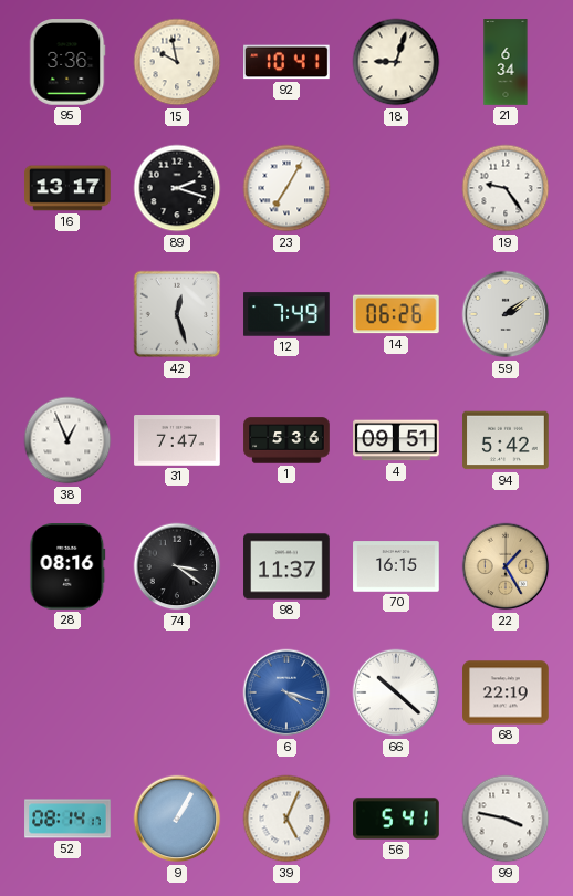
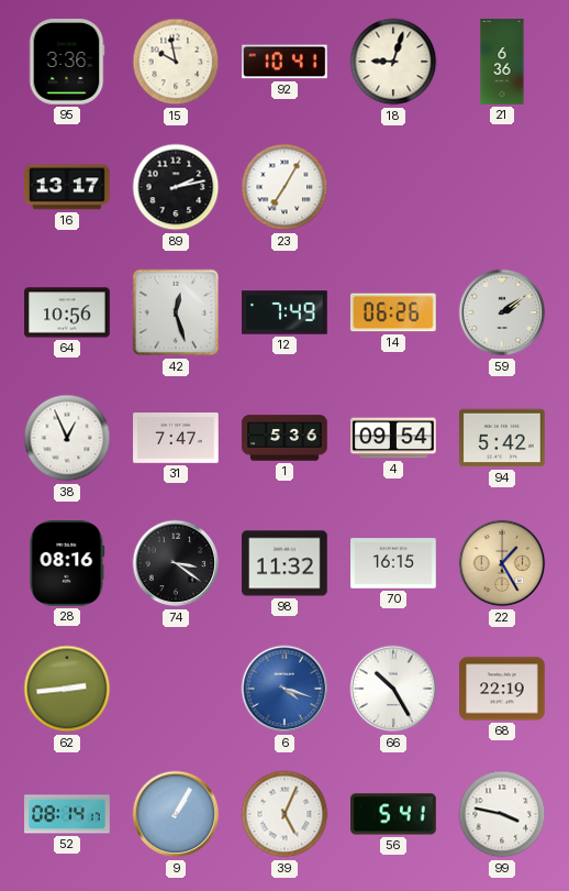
21: 6:34 -> 6:36
89: 2:18 -> 2:13
19: 9:24 -> none
64: none -> 10:56
4: 09:51 -> 09:54
98: 11:37 -> 11:32
62: none -> 2:44
66: 10:22 -> 10:25
